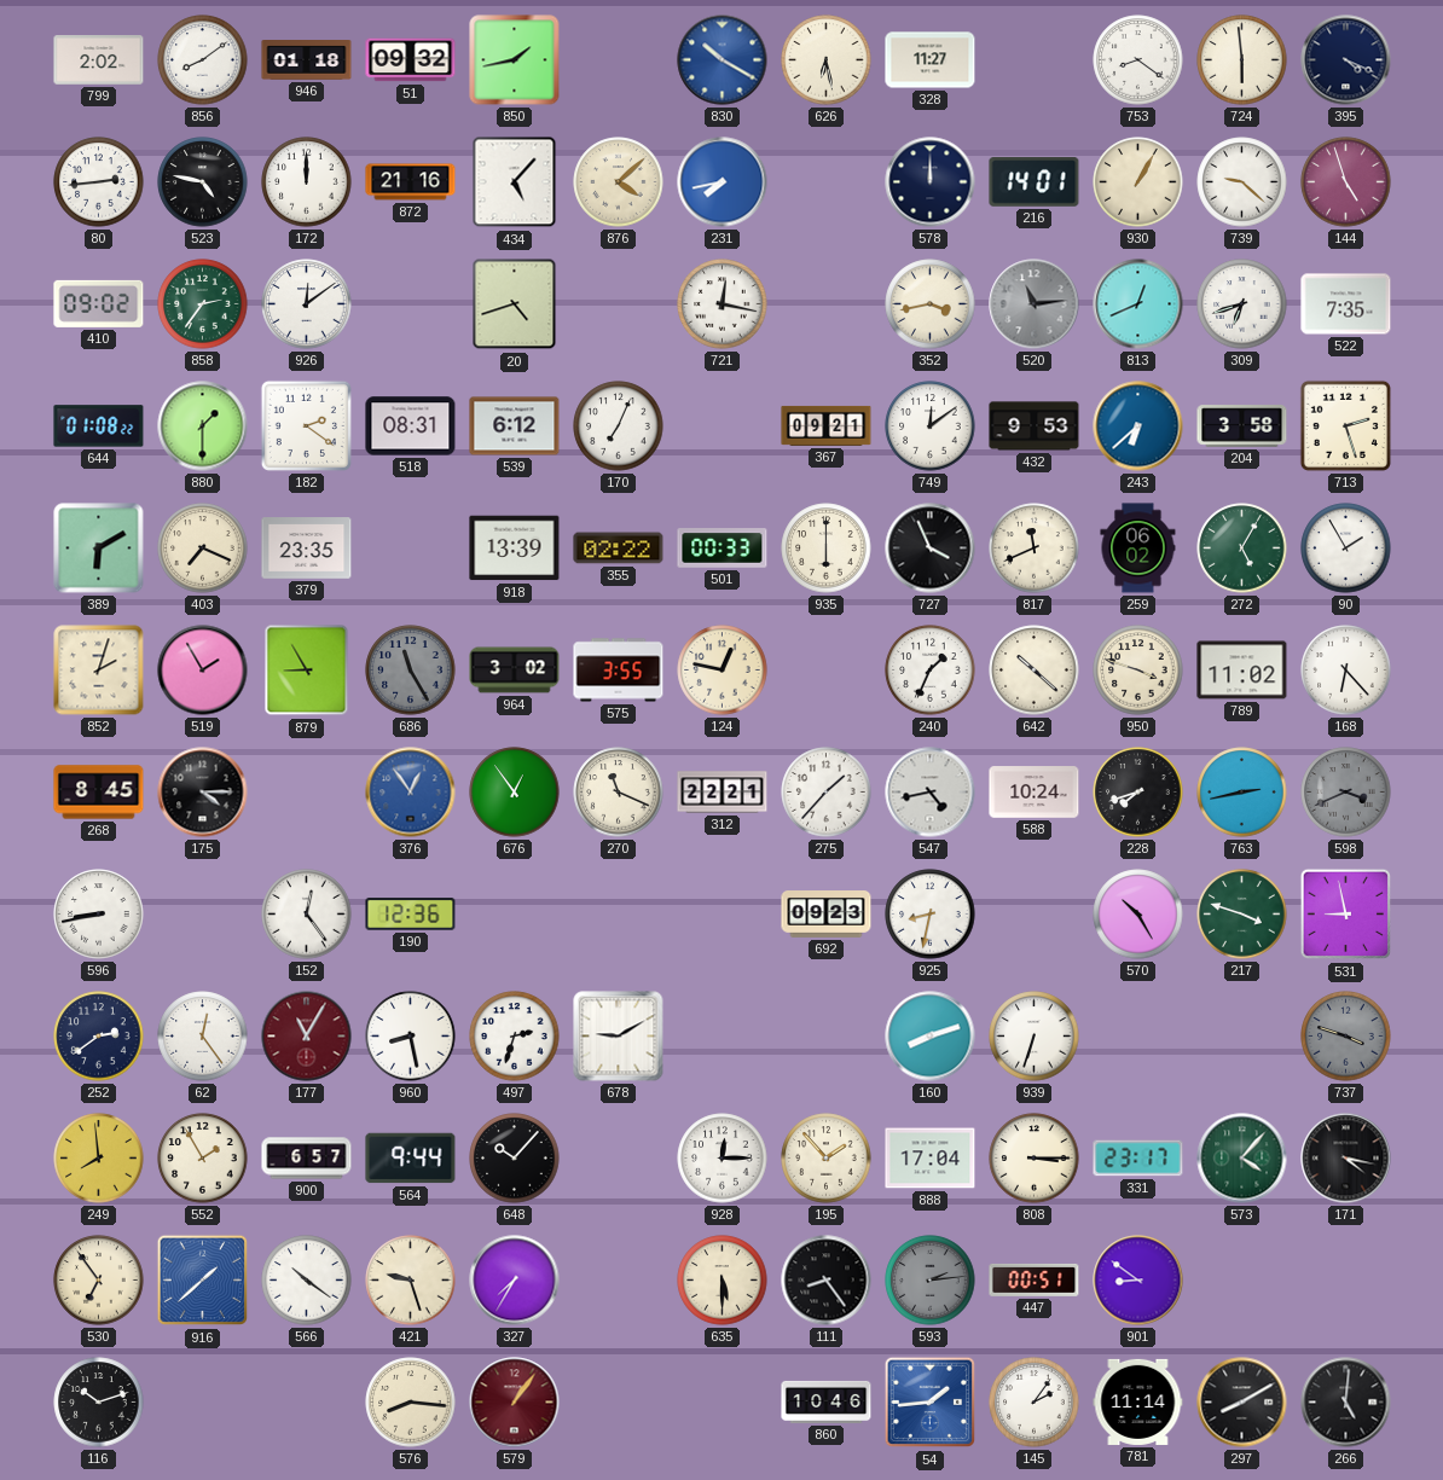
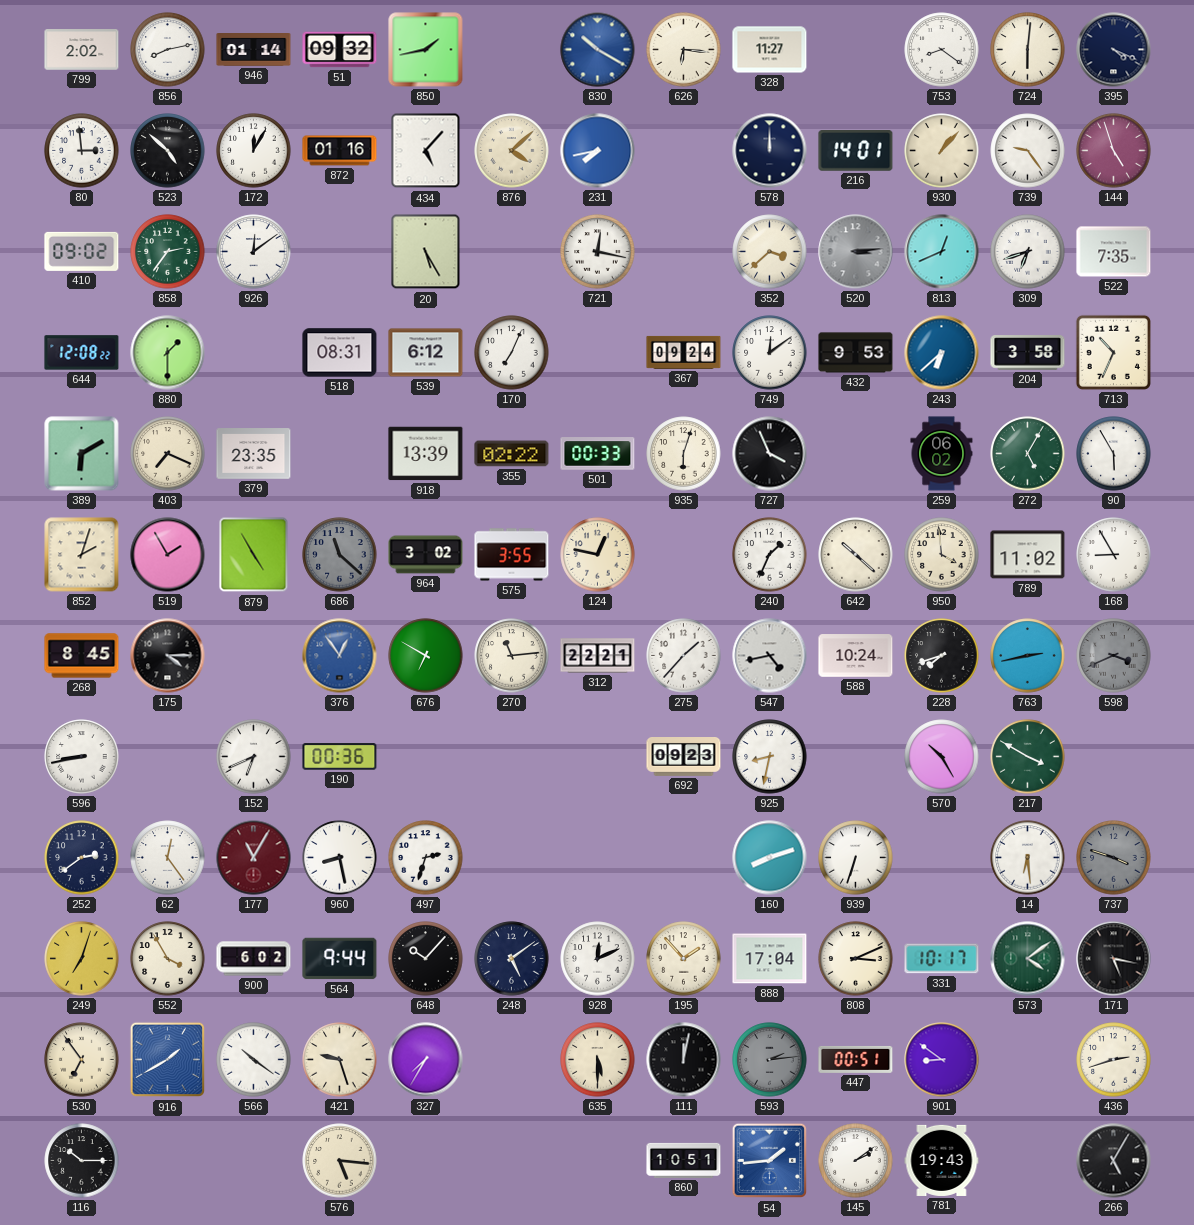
856: 8:09 -> 8:13
946: 01:18 -> 01:14
626: 6:28 -> 6:16
724: 5:59 -> 6:01
80: 2:44 -> 2:59
523: 4:47 -> 4:52
172: 12:00 -> 12:05
872: 21:16 -> 01:16
930: 1:05 -> 1:07
739: 9:22 -> 9:24
20: 4:42 -> 5:25
352: 3:43 -> 3:38
520: 11:14 -> 3:14
644: 01:08 -> 12:08
182: 2:21 -> none
367: 09:21 -> 09:24
713: 2:27 -> 10:34
935: 6:00 -> 6:03
817: 11:41 -> none
90: 1:55 -> 5:55
879: 8:55 -> 4:55
686: 11:25 -> 11:22
950: 3:48 -> 3:59
168: 6:23 -> 8:55
676: 12:54 -> 6:50
270: 11:19 -> 11:14
152: 12:24 -> 6:41
190: 12:36 -> 00:36
217: 3:48 -> 3:50
531: 8:58 -> none
678: 9:10 -> none
14: none -> 6:29
249: 7:59 -> 7:03
552: 1:55 -> 3:55
900: 6:57 -> 6:02
248: none -> 5:09
928: 12:15 -> 12:11
808: 3:15 -> 3:11
331: 23:17 -> 10:17
573: 4:07 -> 4:09
171: 4:17 -> 5:17
916: 1:38 -> 1:40
111: 8:24 -> 12:02
436: none -> 2:42
116: 10:12 -> 10:15
576: 8:16 -> 5:16
579: 1:06 -> none
860: 10:46 -> 10:51
145: 2:06 -> 2:09
781: 11:14 -> 19:43
297: 8:10 -> none
266: 5:01 -> 5:05
